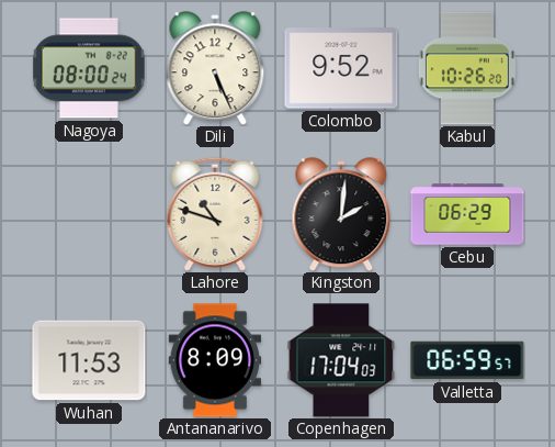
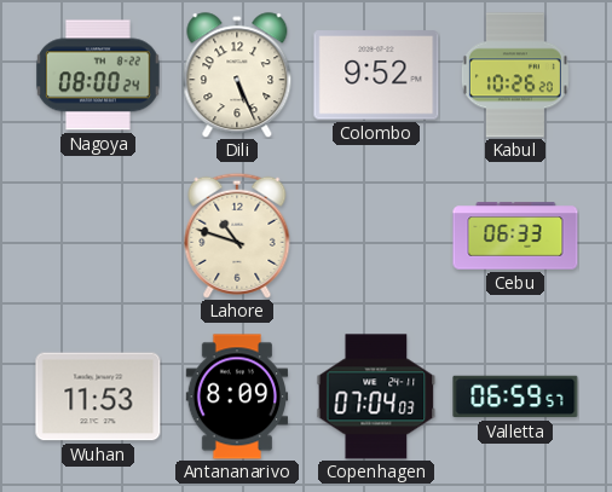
Kingston: 2:01 -> none
Cebu: 06:29 -> 06:33
Copenhagen: 17:04 -> 07:04
